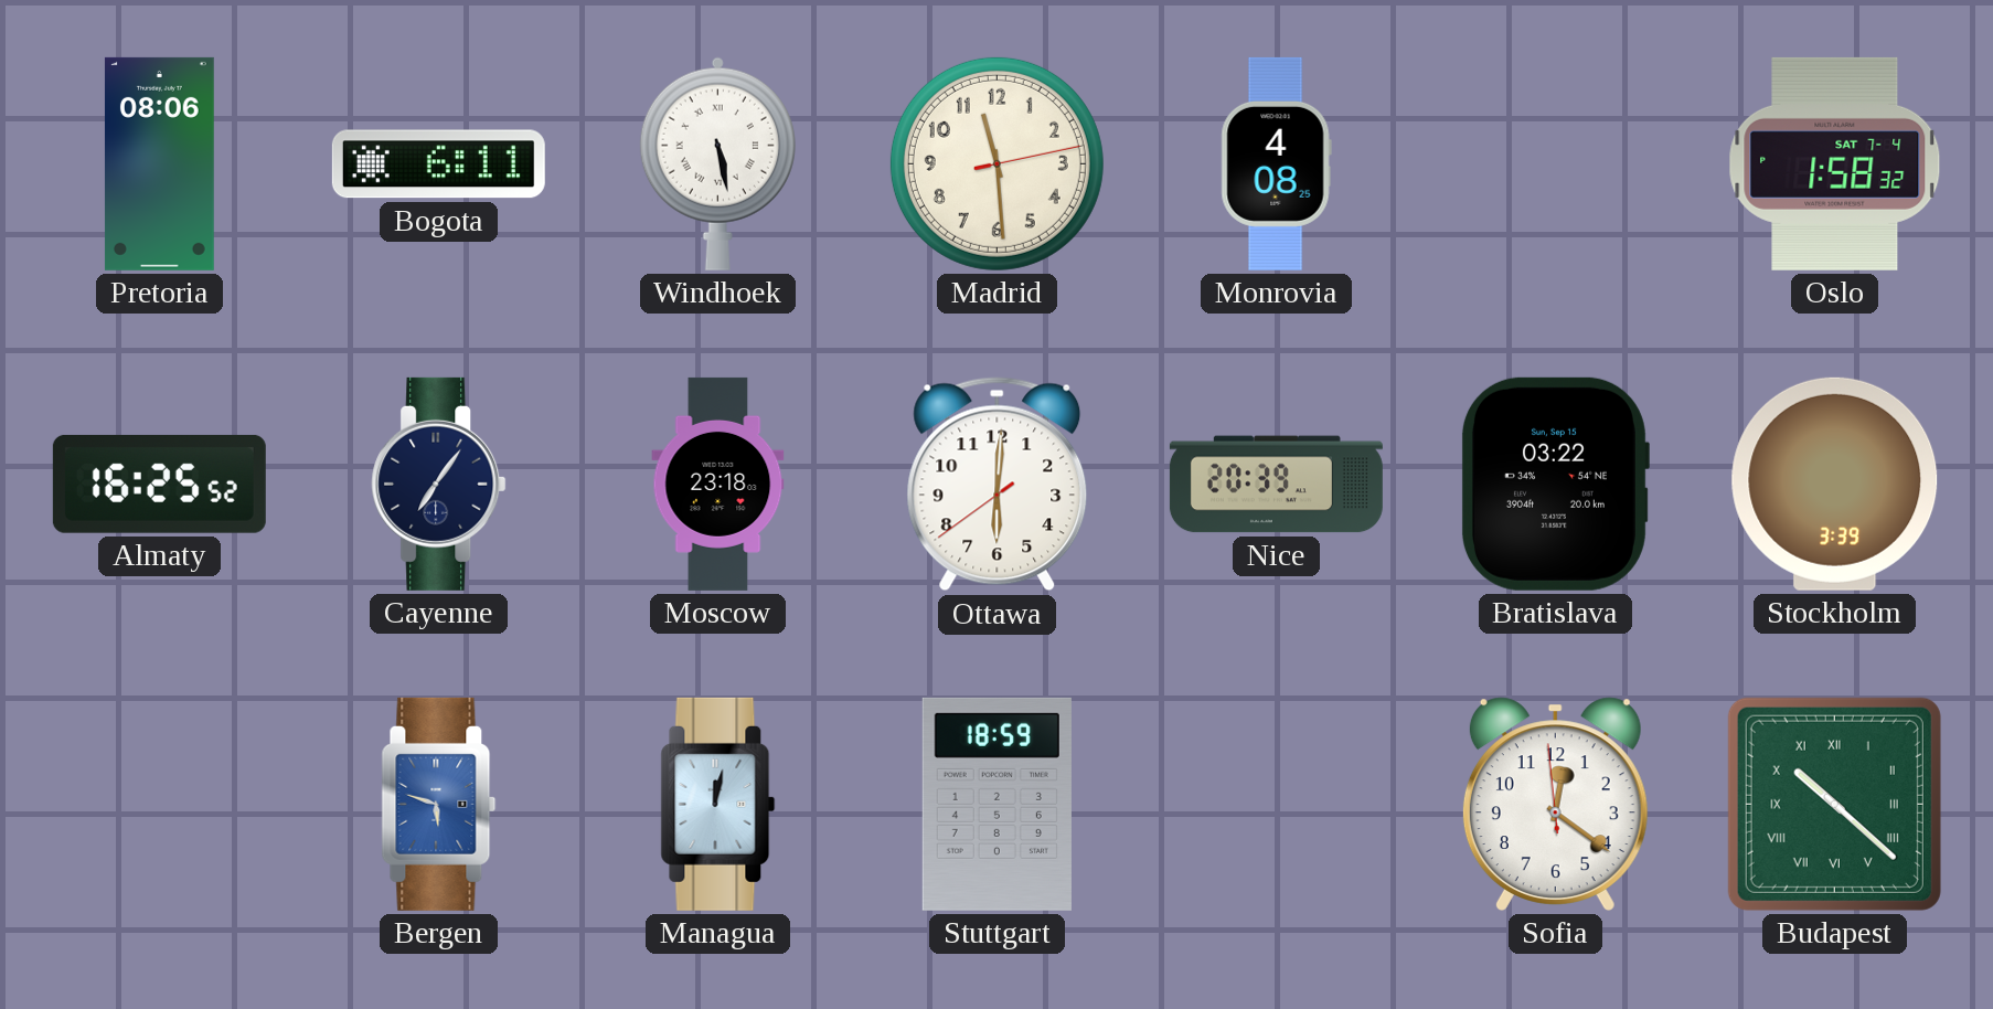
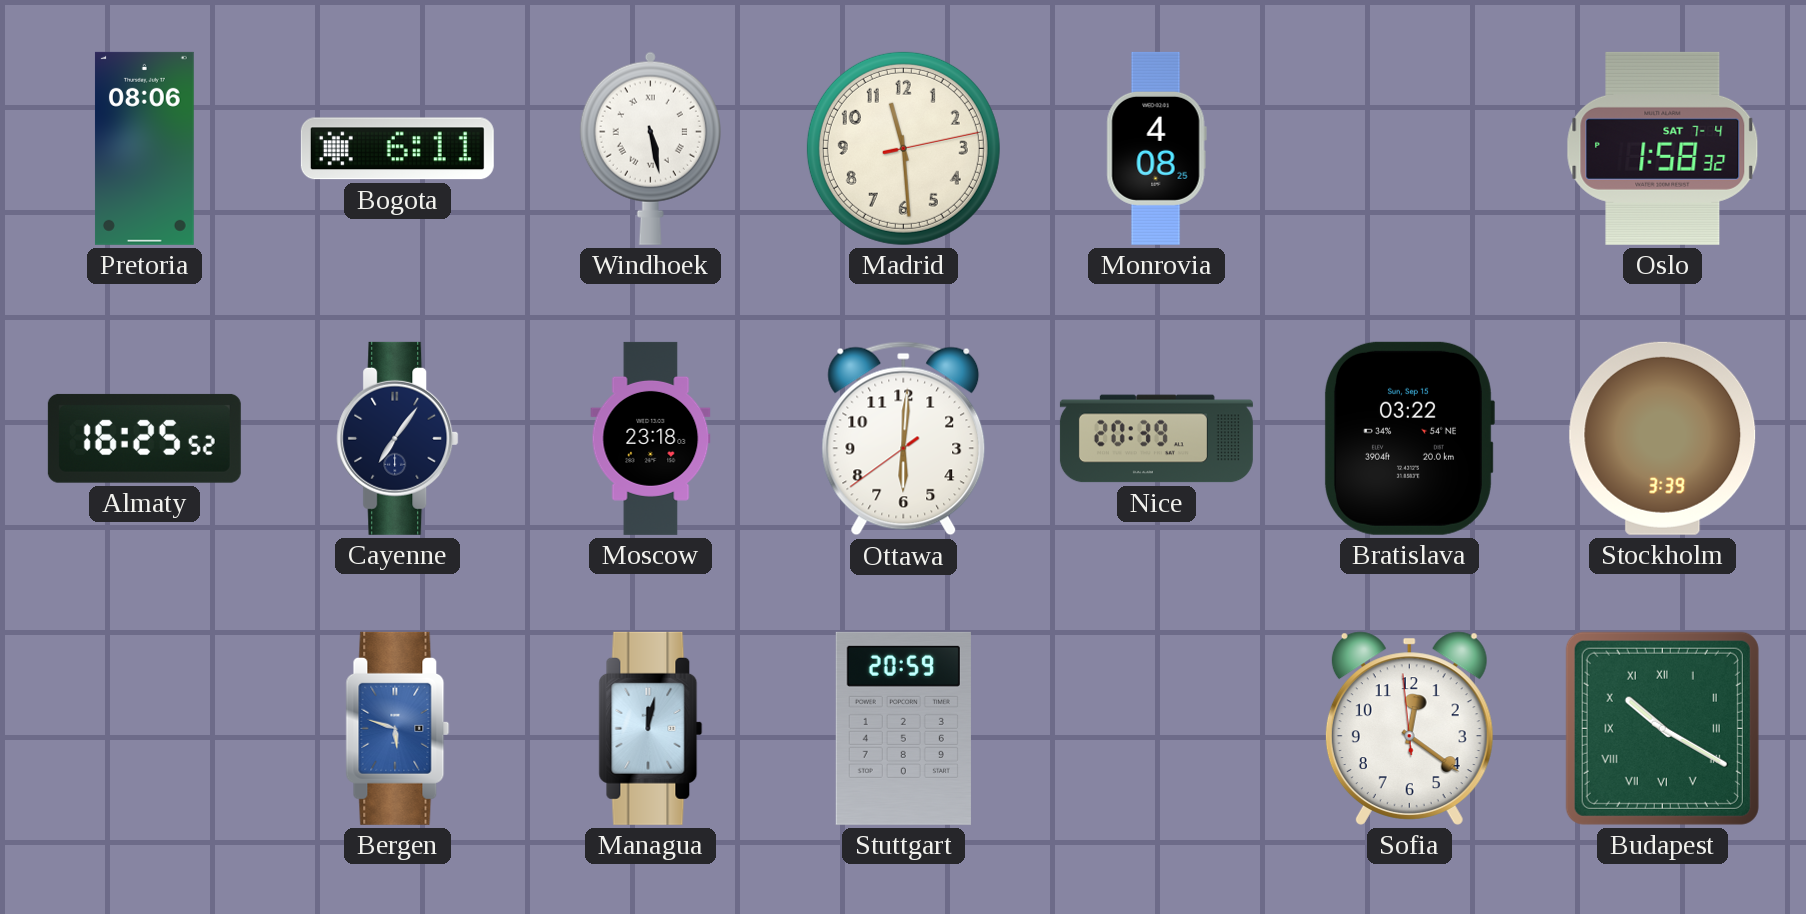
Stuttgart: 18:59 -> 20:59
Budapest: 10:22 -> 10:20
